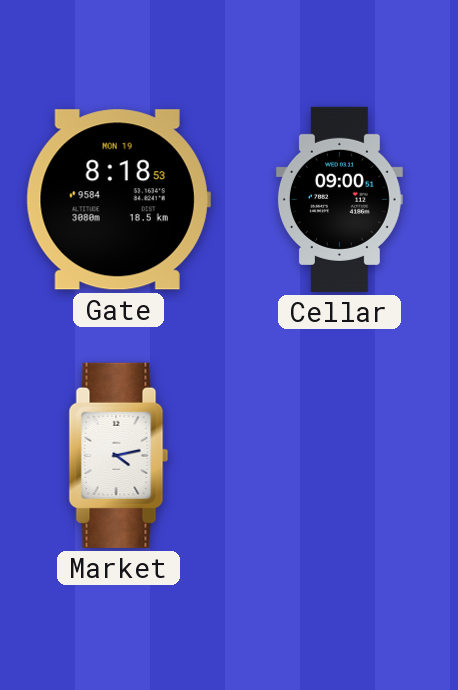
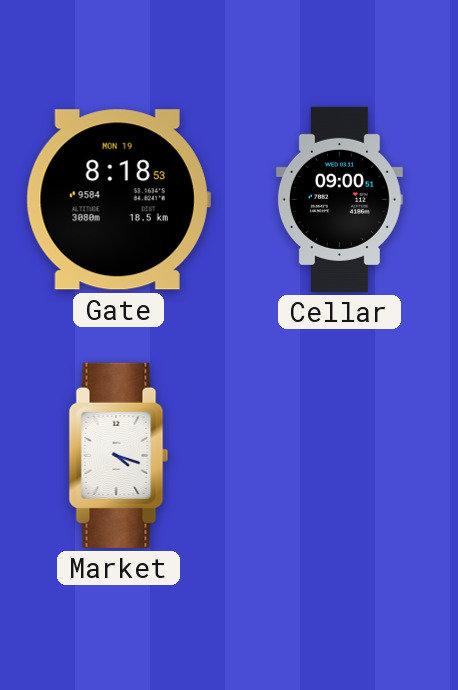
Market: 4:13 -> 4:18
